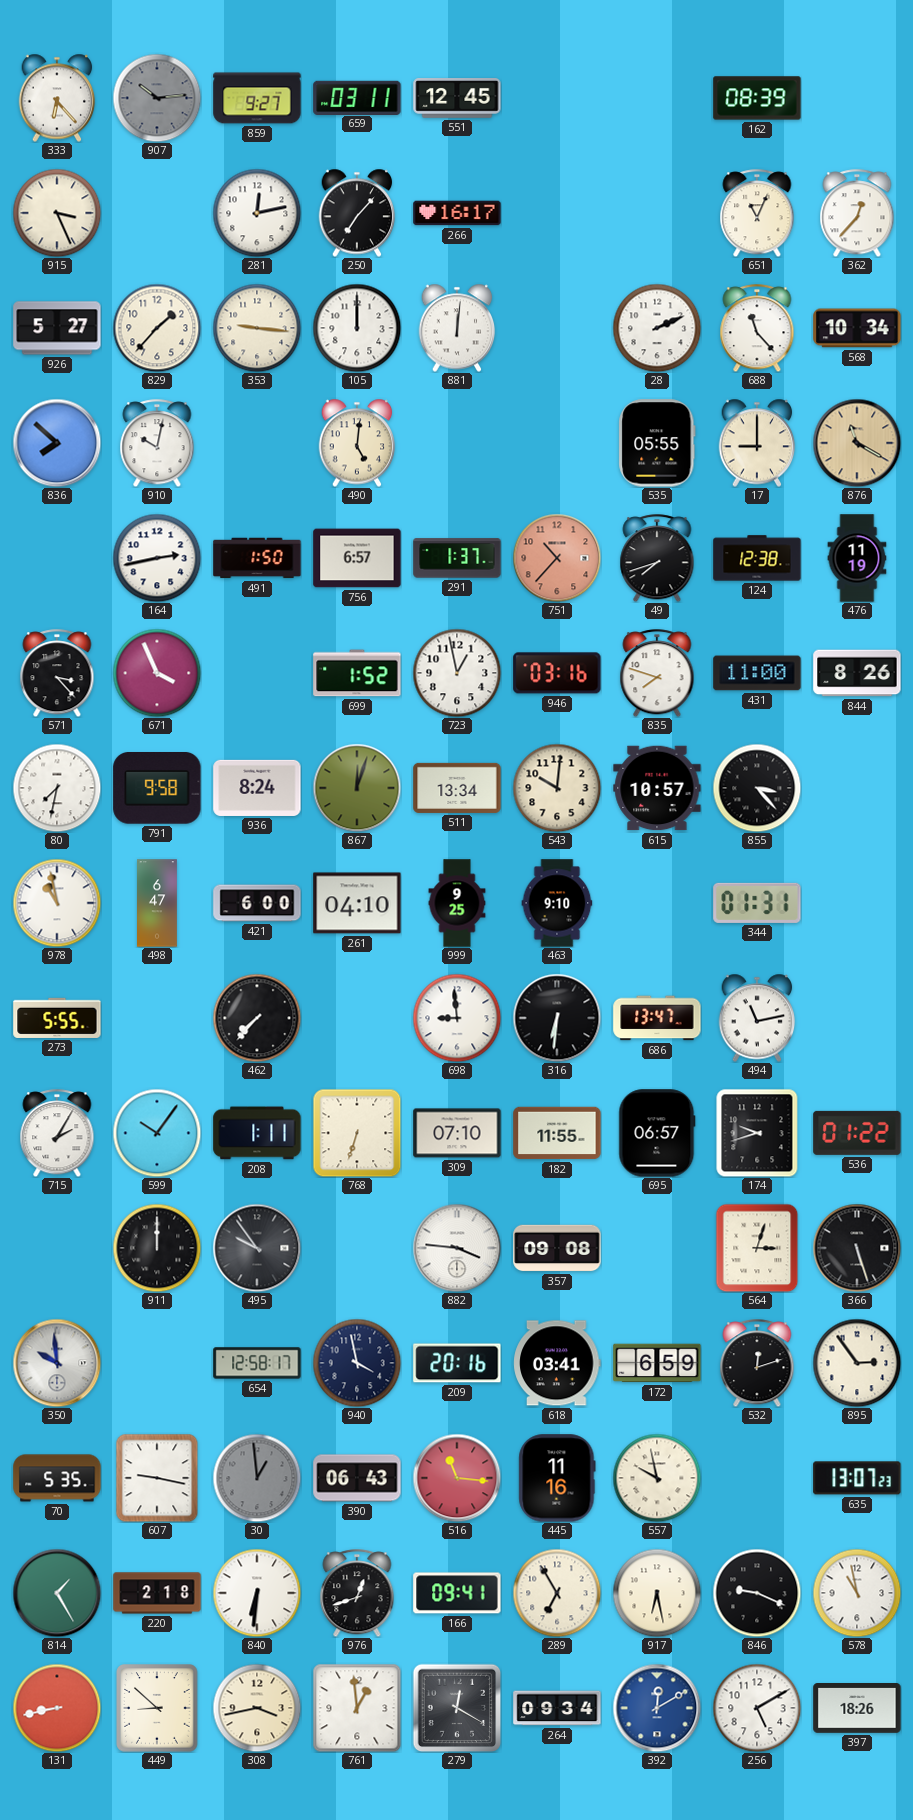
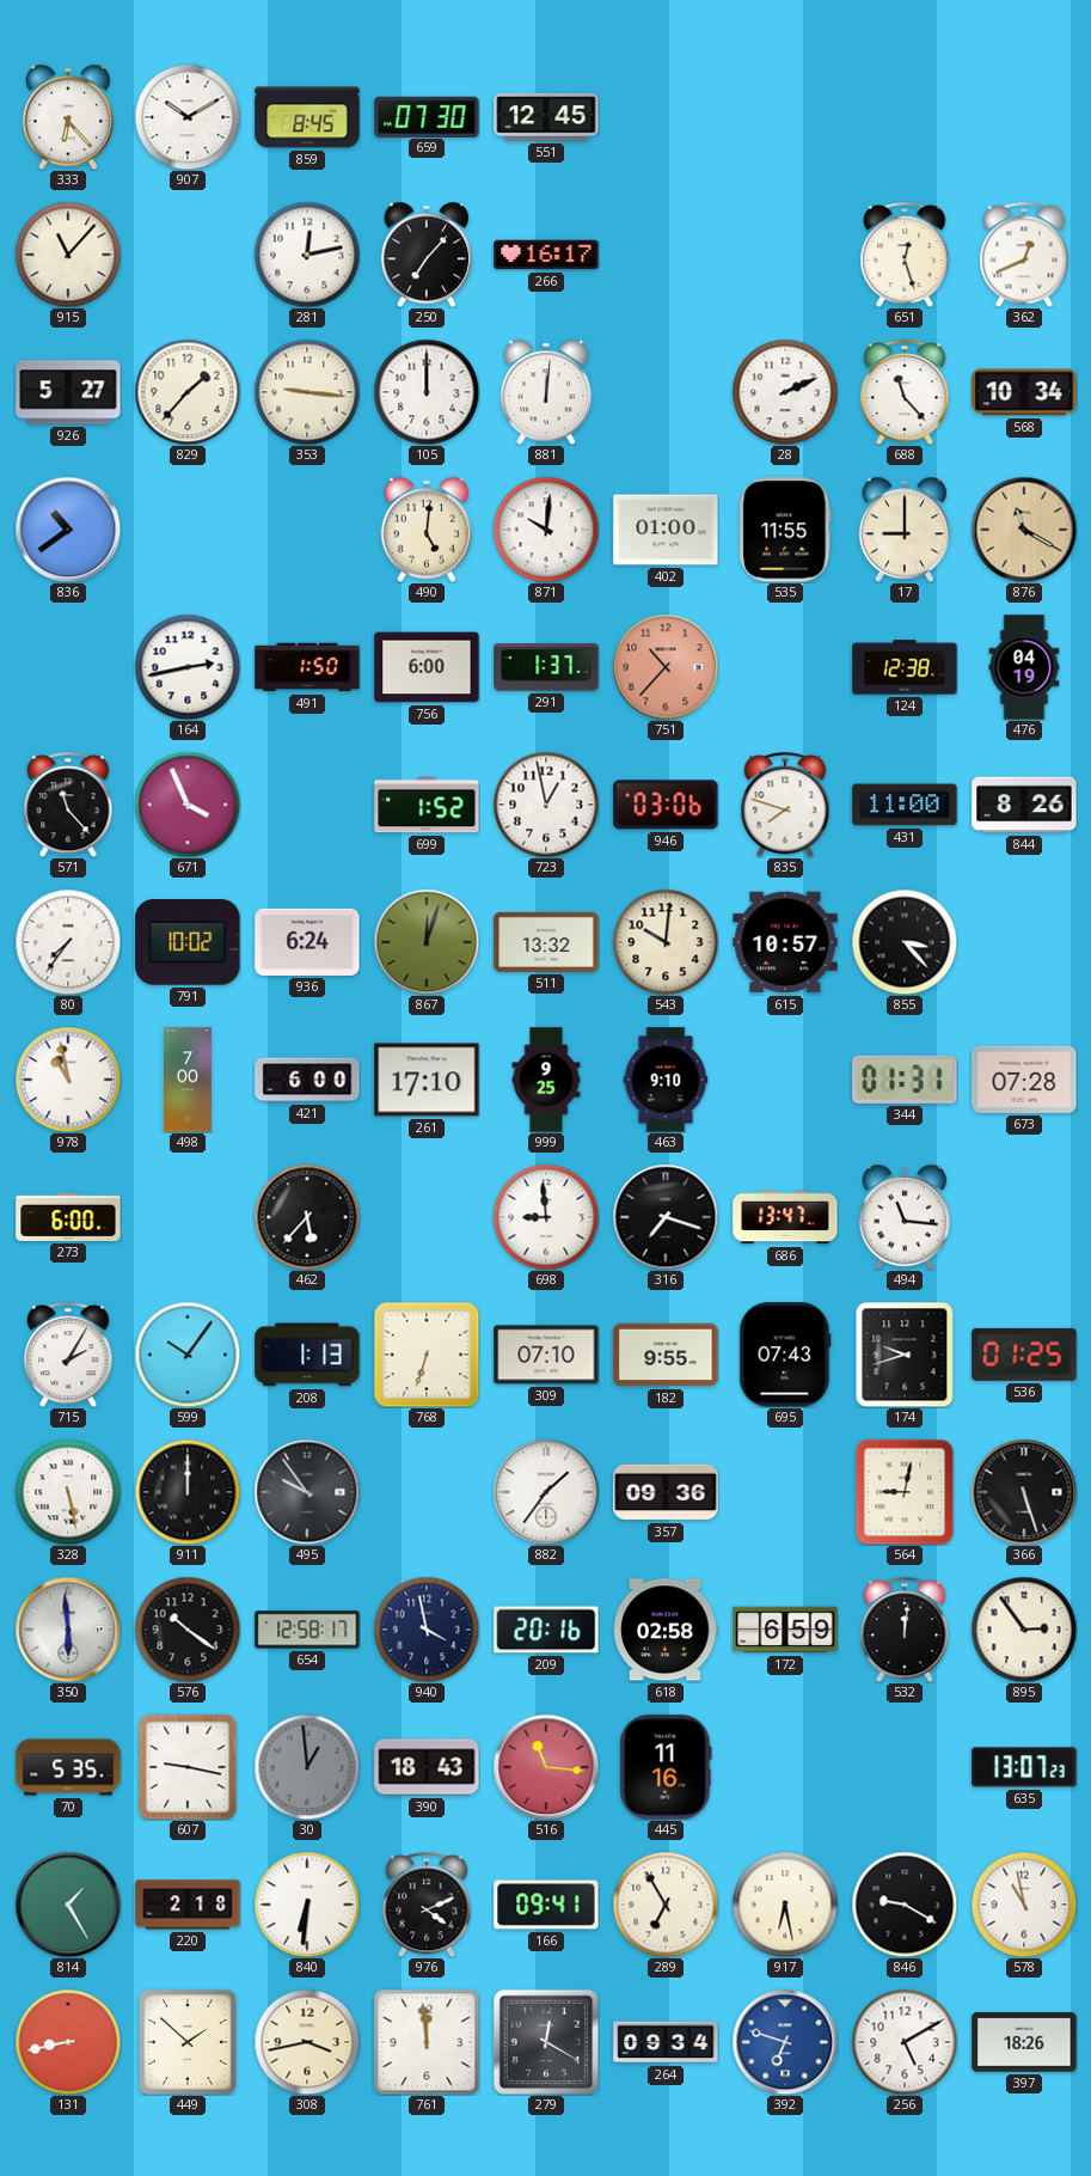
907: 10:14 -> 10:10
907 dial: grey -> white
859: 9:27 -> 8:45
659: 03:11 -> 07:30
162: 08:39 -> none
915: 3:26 -> 11:07
651: 11:04 -> 12:27
362: 12:37 -> 12:41
836: 7:52 -> 10:39
910: 10:02 -> none
871: none -> 10:01
402: none -> 01:00
535: 05:55 -> 11:55
756: 6:57 -> 6:00
49: 7:42 -> none
476: 11:19 -> 04:19
571: 3:23 -> 11:23
946: 03:16 -> 03:06
80: 7:32 -> 7:36
791: 9:58 -> 10:02
936: 8:24 -> 6:24
511: 13:34 -> 13:32
498: 6:47 -> 7:00
261: 04:10 -> 17:10
673: none -> 07:28
273: 5:55 -> 6:00
462: 7:37 -> 5:37
316: 6:31 -> 7:18
494: 11:13 -> 11:16
208: 1:11 -> 1:13
182: 11:55 -> 9:55
695: 06:57 -> 07:43
536: 01:22 -> 01:25
328: none -> 5:28
882: 3:46 -> 1:36
357: 09:08 -> 09:36
564: 3:03 -> 9:02
350: 9:59 -> 5:59
576: none -> 10:21
618: 03:41 -> 02:58
532: 12:12 -> 12:01
390: 06:43 -> 18:43
557: 9:58 -> none
976: 12:42 -> 4:11
846: 9:19 -> 9:20
449: 8:52 -> 1:52
761: 12:59 -> 11:59
392: 12:10 -> 6:48
